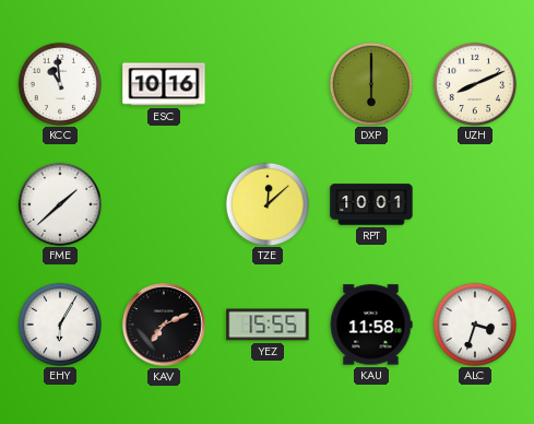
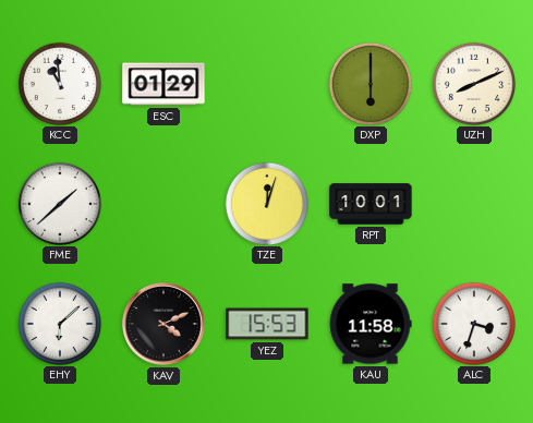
ESC: 10:16 -> 01:29
TZE: 12:08 -> 12:03
EHY: 6:05 -> 6:08
KAV: 7:11 -> 4:11
YEZ: 15:55 -> 15:53
